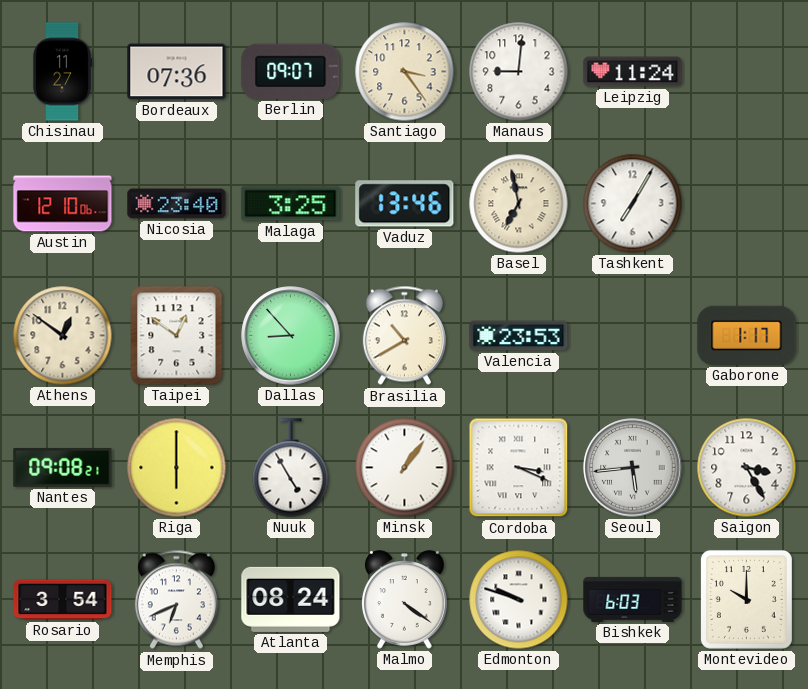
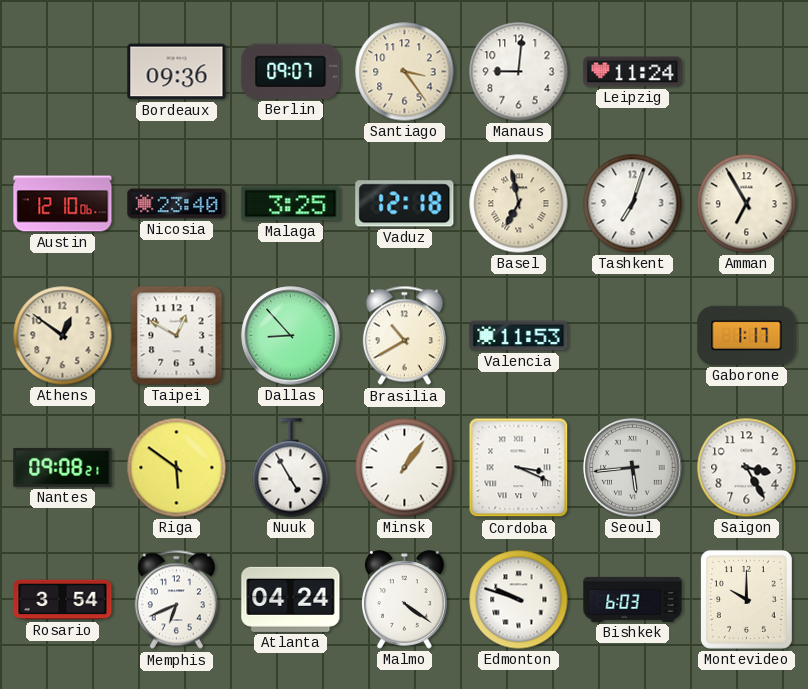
Chisinau: 11:27 -> none
Bordeaux: 07:36 -> 09:36
Vaduz: 13:46 -> 12:18
Tashkent: 7:05 -> 7:03
Amman: none -> 6:55
Taipei: 12:51 -> 12:50
Valencia: 23:53 -> 11:53
Riga: 6:00 -> 5:51
Atlanta: 08:24 -> 04:24
